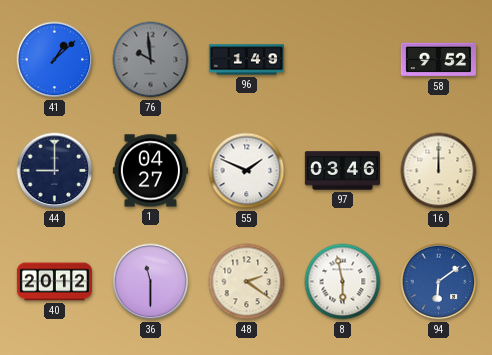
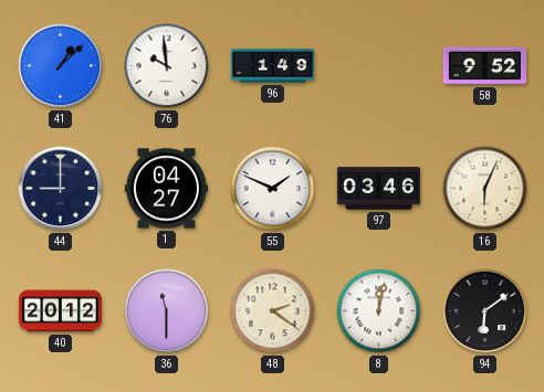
76 dial: grey -> white
16: 12:00 -> 6:04
8: 5:58 -> 12:02
94 dial: blue -> black
